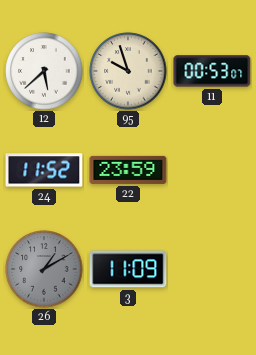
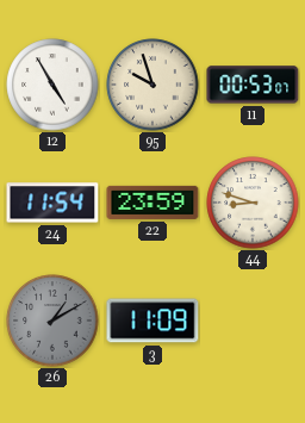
12: 5:38 -> 4:55
24: 11:52 -> 11:54
44: none -> 8:48
